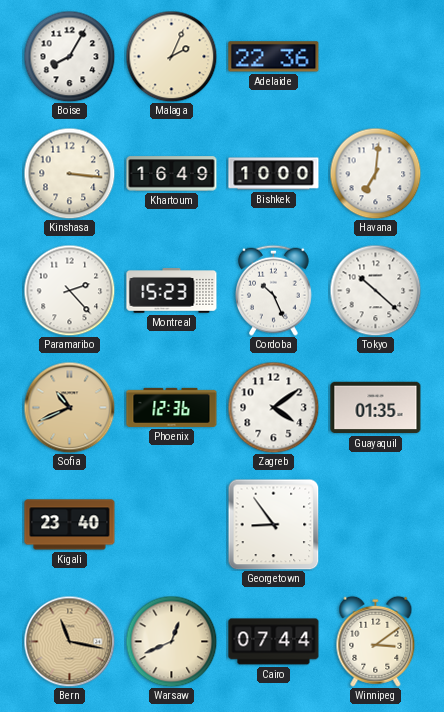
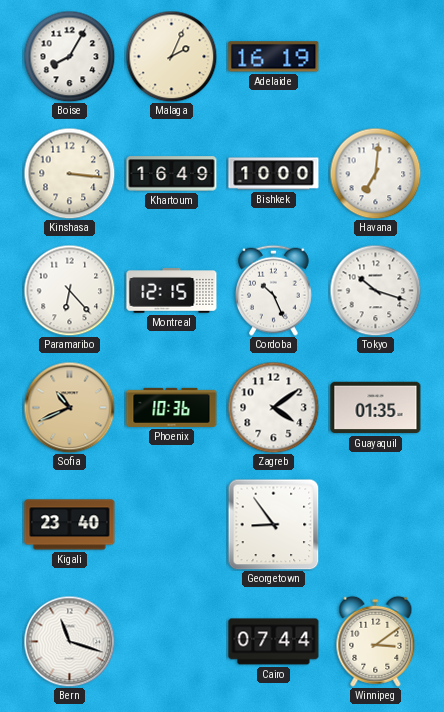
Adelaide: 22:36 -> 16:19
Paramaribo: 2:23 -> 6:23
Montreal: 15:23 -> 12:15
Tokyo: 10:22 -> 10:18
Phoenix: 12:36 -> 10:36
Bern: 11:17 -> 11:18
Bern dial: champagne -> white
Warsaw: 12:41 -> none
